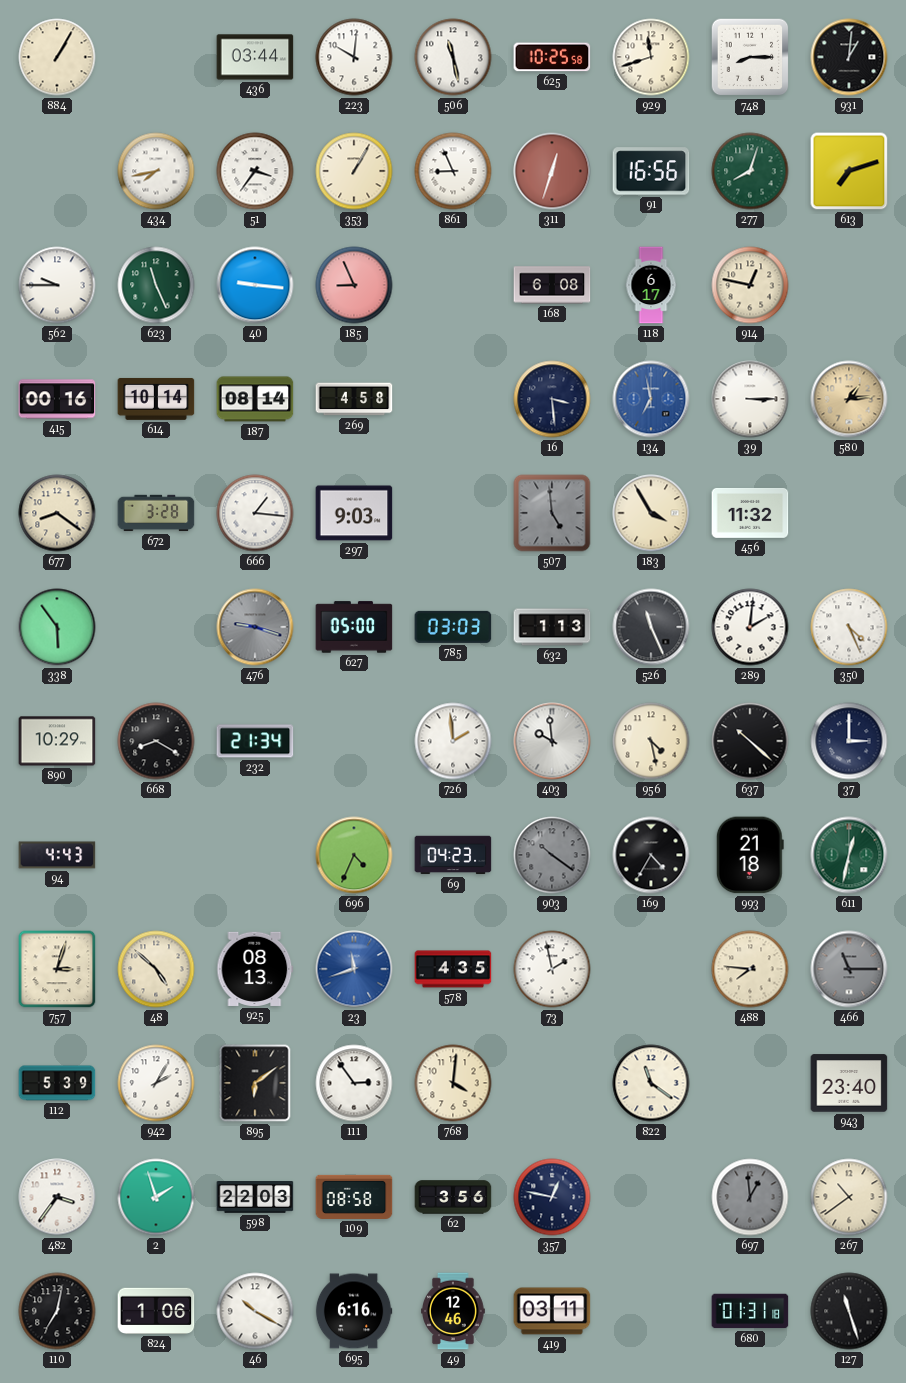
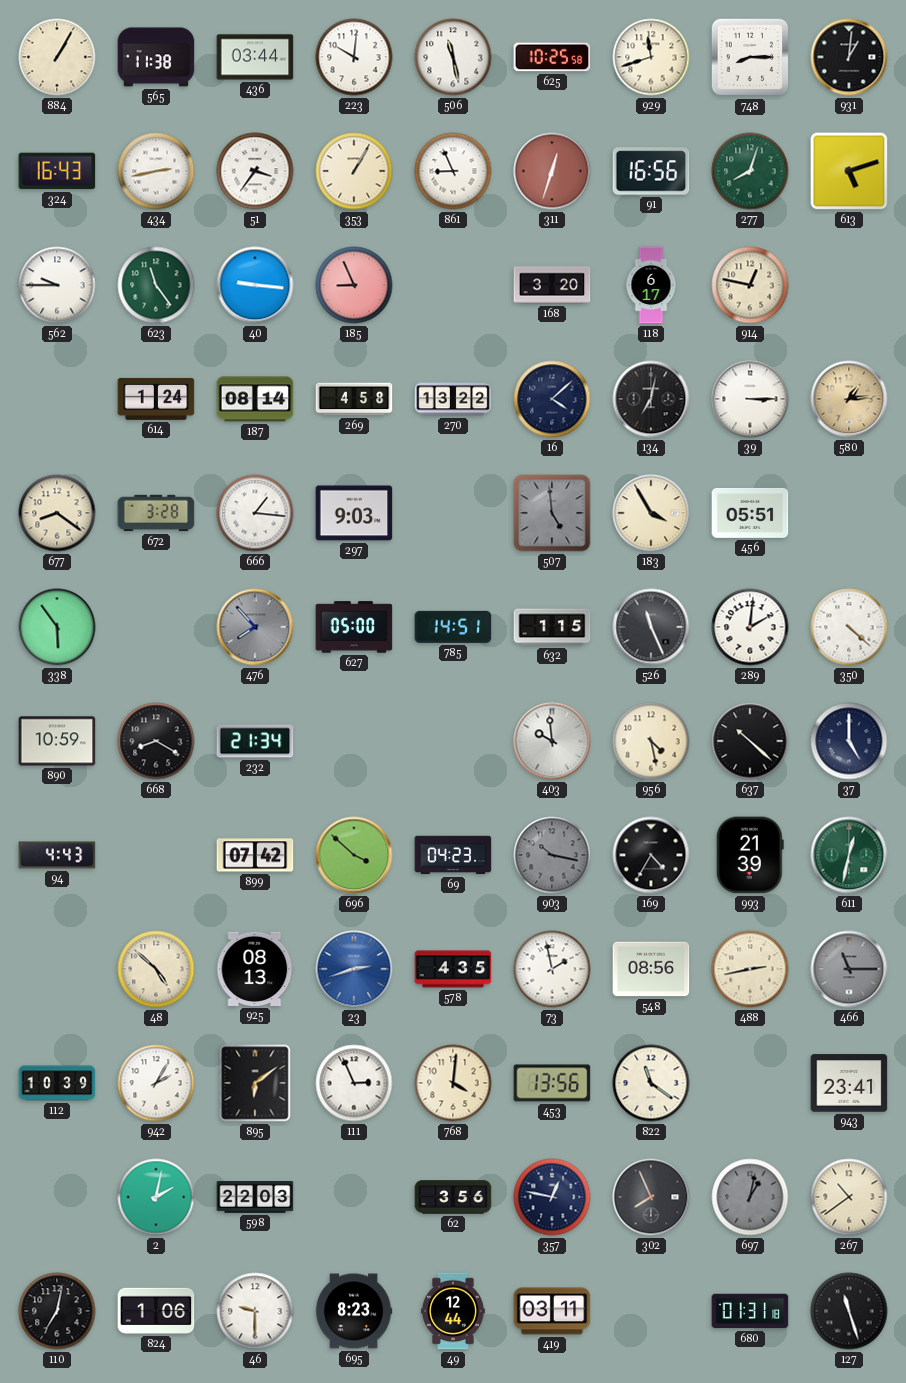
565: none -> 11:38
324: none -> 16:43
434: 7:43 -> 2:43
613: 7:12 -> 5:12
623: 11:26 -> 11:24
168: 6:08 -> 3:20
415: 00:16 -> none
614: 10:14 -> 1:24
270: none -> 13:22
16: 3:29 -> 4:08
134: 6:58 -> 7:02
134 dial: blue -> black
456: 11:32 -> 05:51
476: 9:18 -> 7:53
785: 03:03 -> 14:51
632: 1:13 -> 1:15
350: 4:26 -> 4:22
890: 10:29 -> 10:59
726: 1:59 -> none
37: 3:00 -> 5:00
899: none -> 07:42
696: 4:34 -> 3:52
903: 10:21 -> 10:17
993: 21:18 -> 21:39
757: 3:03 -> none
23: 11:42 -> 2:42
548: none -> 08:56
488: 7:46 -> 2:43
112: 5:39 -> 10:39
111: 2:54 -> 2:56
453: none -> 13:56
943: 23:40 -> 23:41
482: 3:36 -> none
2: 1:57 -> 2:02
109: 08:58 -> none
302: none -> 7:56
697: 12:59 -> 1:02
46: 10:20 -> 9:30
695: 6:16 -> 8:23
49: 12:46 -> 12:44
